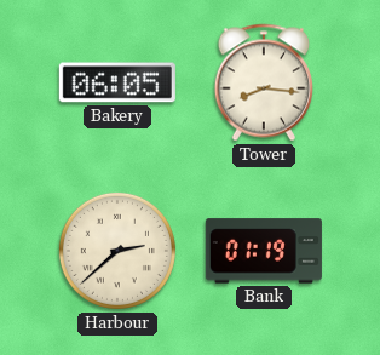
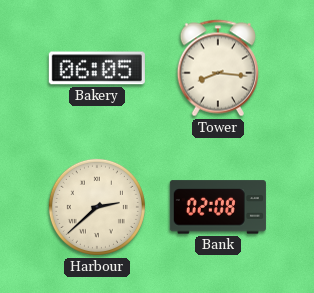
Bank: 01:19 -> 02:08
